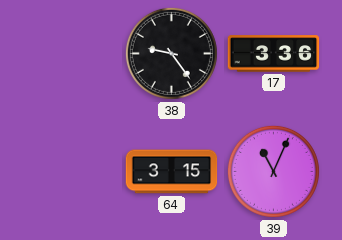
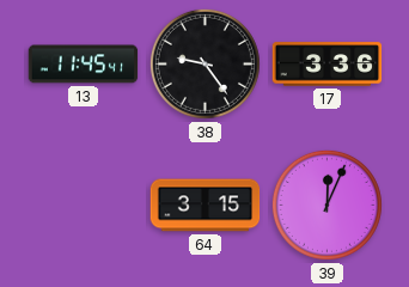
13: none -> 11:45
39: 11:04 -> 12:04
